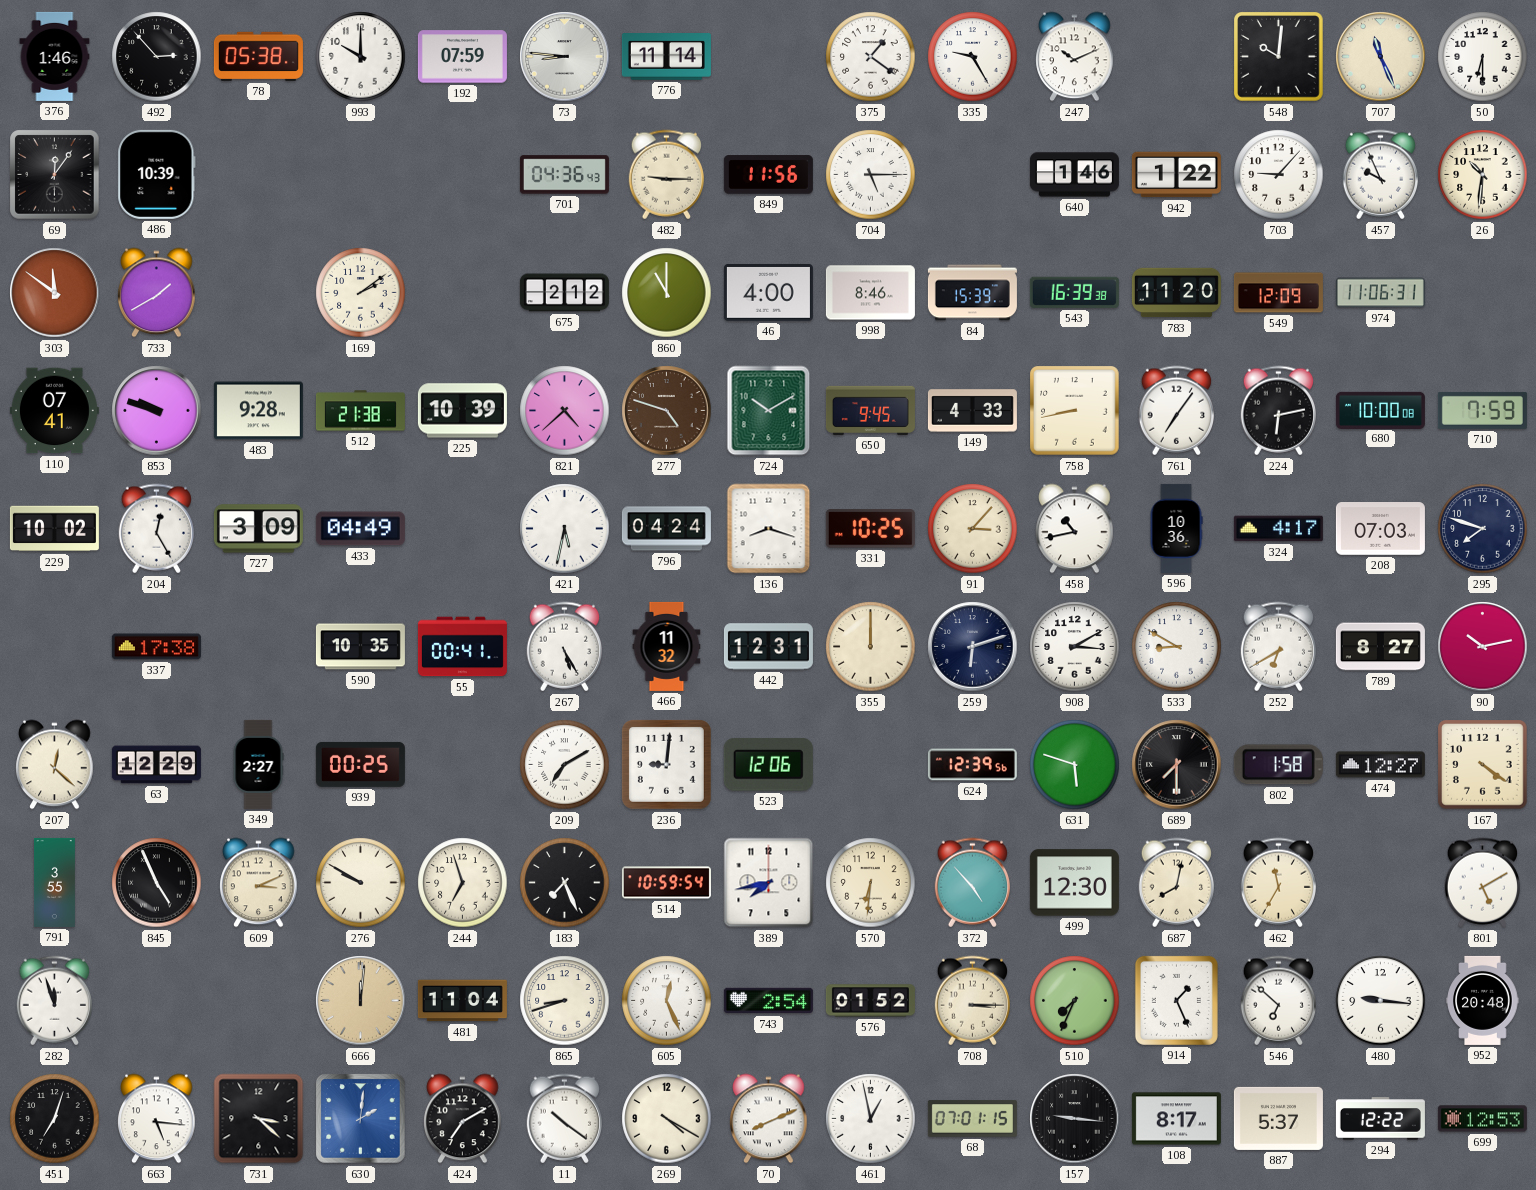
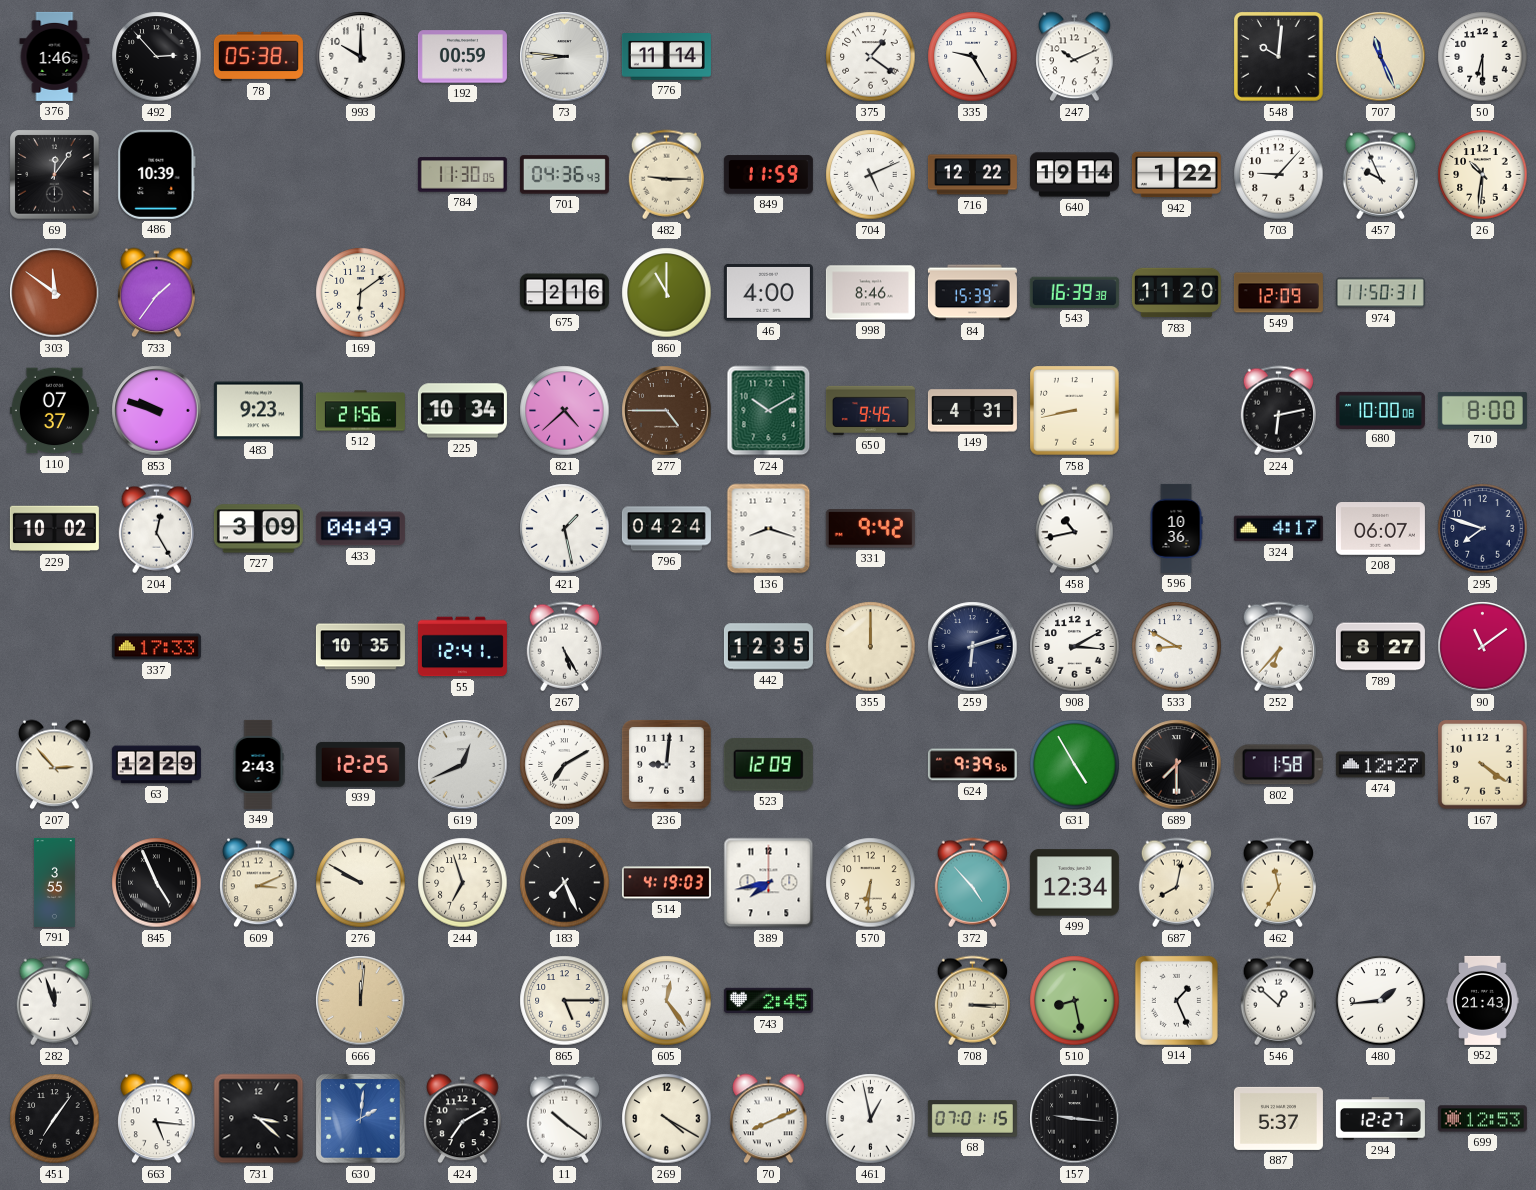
192: 07:59 -> 00:59
784: none -> 11:30
849: 11:56 -> 11:59
704: 5:15 -> 5:11
716: none -> 12:22
640: 1:46 -> 19:14
733: 1:40 -> 1:36
169: 2:09 -> 6:09
675: 2:12 -> 2:16
974: 11:06 -> 11:50
110: 07:41 -> 07:37
483: 9:28 -> 9:23
512: 21:38 -> 21:56
225: 10:39 -> 10:34
277: 4:48 -> 4:45
149: 4:33 -> 4:31
761: 7:06 -> none
710: 7:59 -> 8:00
421: 5:32 -> 1:28
331: 10:25 -> 9:42
91: 3:07 -> none
208: 07:03 -> 06:07
337: 17:38 -> 17:33
55: 00:41 -> 12:41
466: 11:32 -> none
442: 12:31 -> 12:35
252: 6:40 -> 6:37
90: 10:13 -> 11:09
207: 12:22 -> 2:53
349: 2:27 -> 2:43
939: 00:25 -> 12:25
619: none -> 12:41
523: 12:06 -> 12:09
624: 12:39 -> 9:39
631: 5:48 -> 4:55
514: 10:59 -> 4:19
499: 12:30 -> 12:34
801: 5:10 -> none
481: 11:04 -> none
865: 8:42 -> 5:15
605: 12:26 -> 12:24
743: 2:54 -> 2:45
576: 01:52 -> none
510: 7:34 -> 8:28
546: 6:52 -> 12:52
480: 9:16 -> 1:44
952: 20:48 -> 21:43
451: 7:03 -> 7:06
108: 8:17 -> none
294: 12:22 -> 12:27
